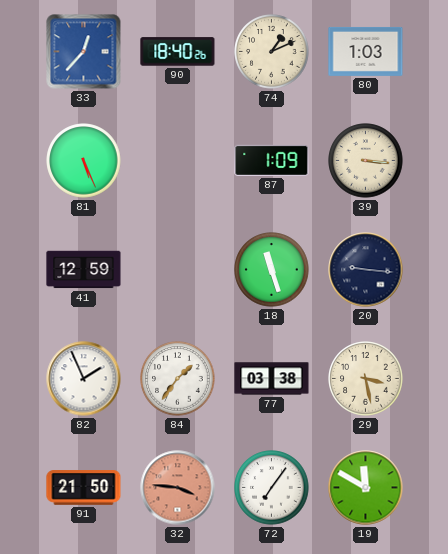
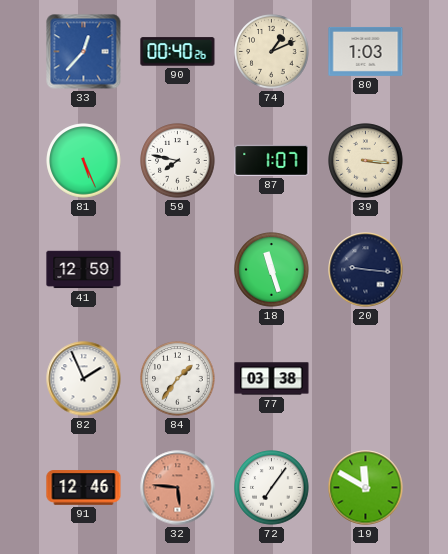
90: 18:40 -> 00:40
59: none -> 7:47
87: 1:09 -> 1:07
29: 3:28 -> none
91: 21:50 -> 12:46
32: 3:46 -> 5:46
